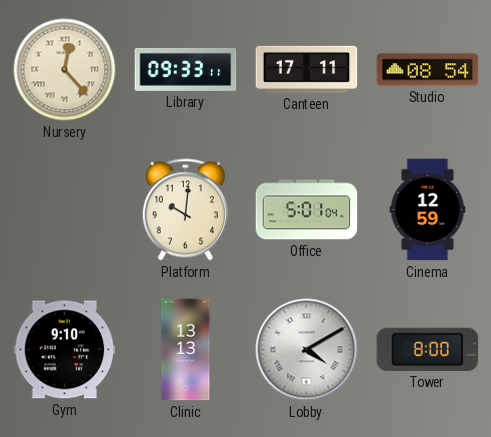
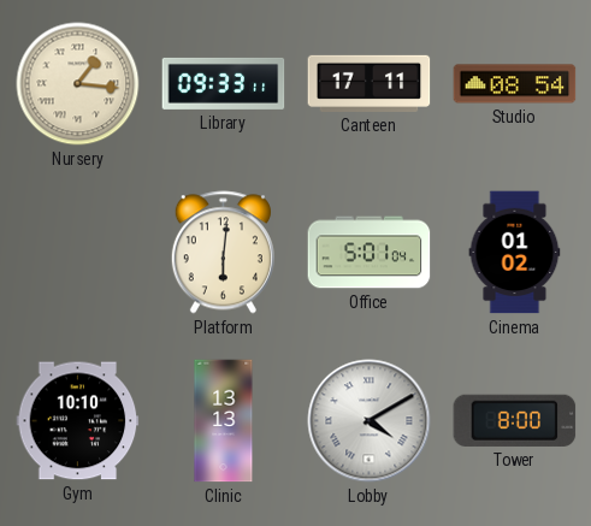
Nursery: 12:23 -> 1:16
Platform: 10:01 -> 6:01
Cinema: 12:59 -> 01:02
Gym: 9:10 -> 10:10
